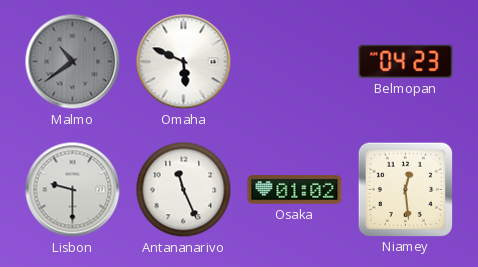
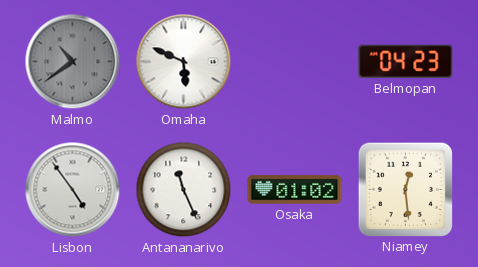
Lisbon: 9:30 -> 4:54
